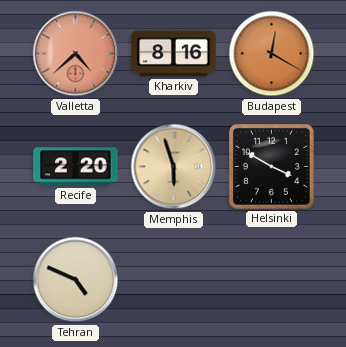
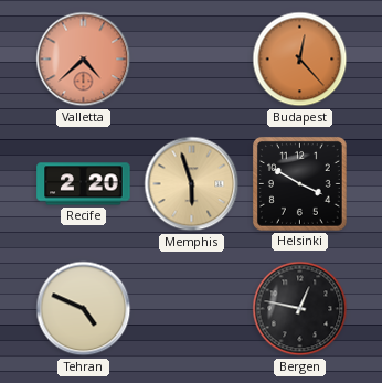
Kharkiv: 8:16 -> none
Budapest: 12:20 -> 12:23
Bergen: none -> 12:47
